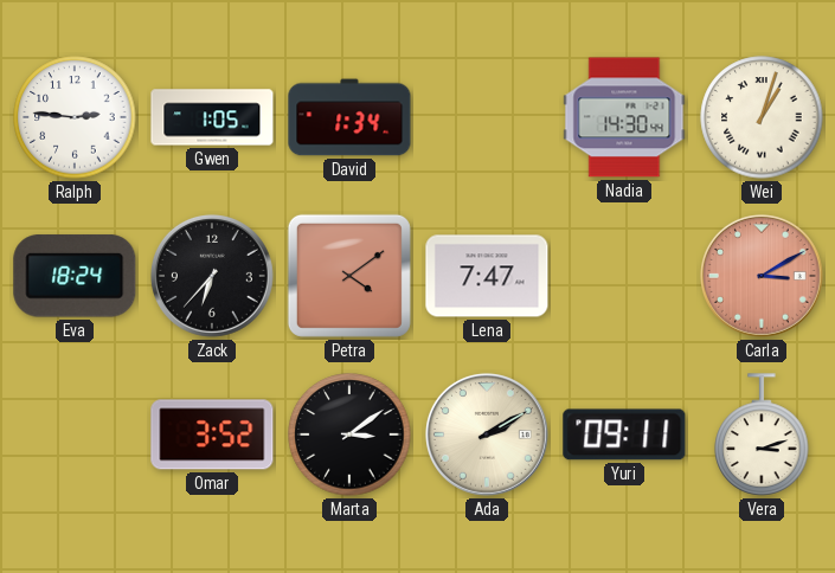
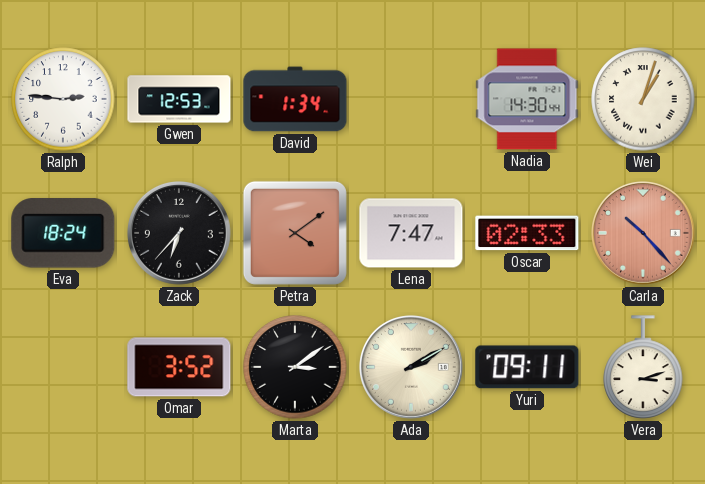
Gwen: 1:05 -> 12:53
Oscar: none -> 02:33
Carla: 3:10 -> 10:23
